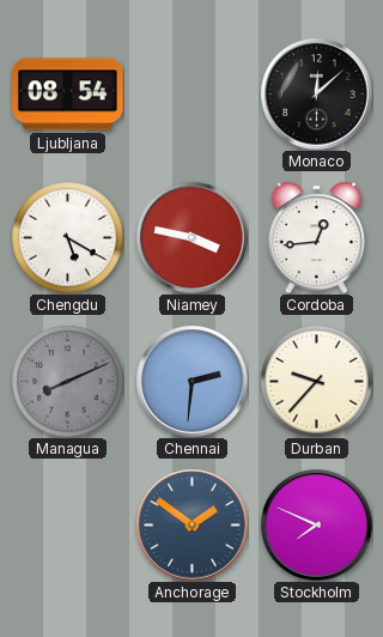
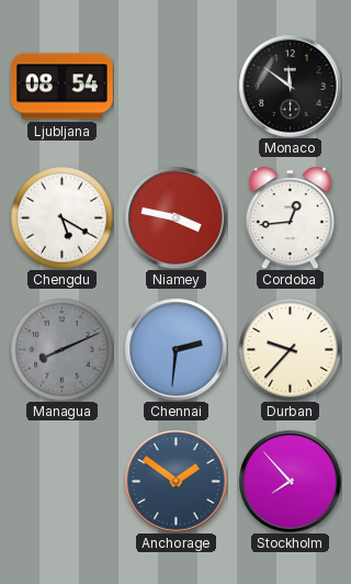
Monaco: 12:08 -> 11:51
Stockholm: 7:49 -> 7:53
